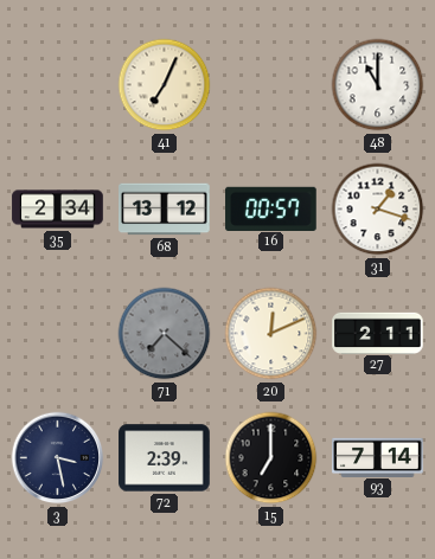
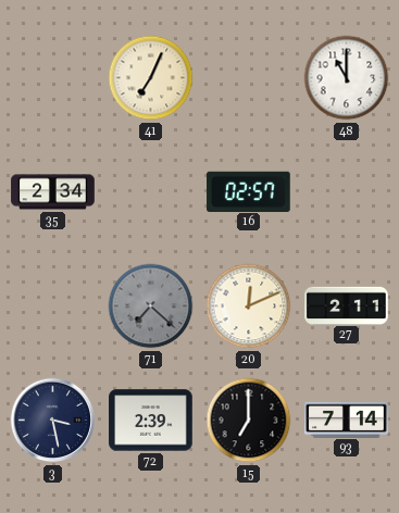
68: 13:12 -> none
16: 00:57 -> 02:57
31: 1:18 -> none
